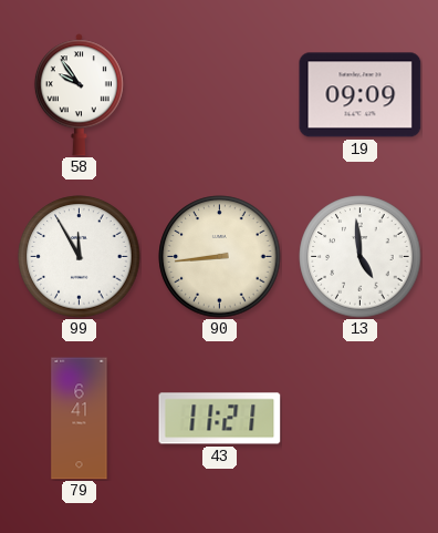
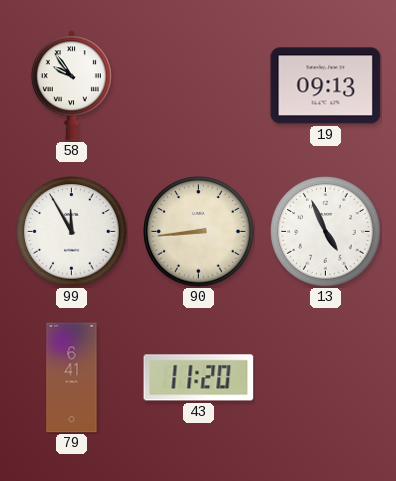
19: 09:09 -> 09:13
13: 4:59 -> 4:56
43: 11:21 -> 11:20
